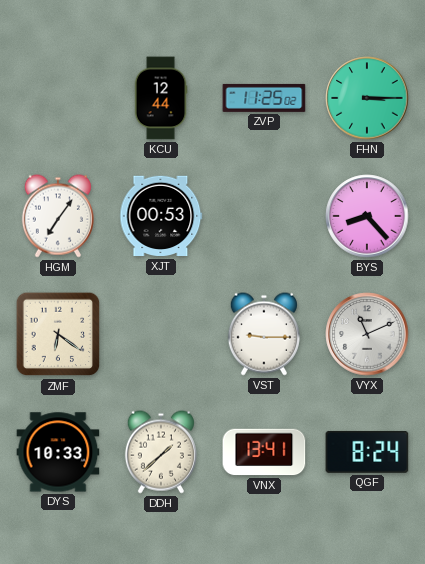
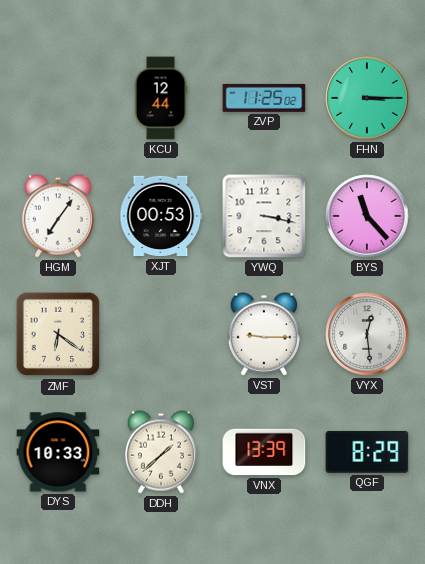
YWQ: none -> 3:17
BYS: 8:23 -> 11:23
VYX: 11:11 -> 12:29
VNX: 13:41 -> 13:39
QGF: 8:24 -> 8:29
